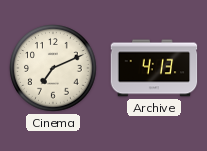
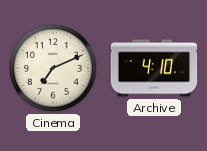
Archive: 4:13 -> 4:10
